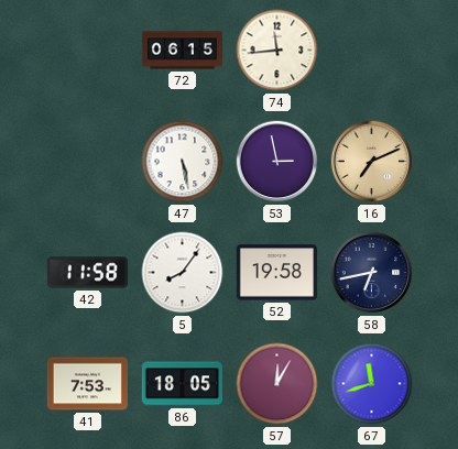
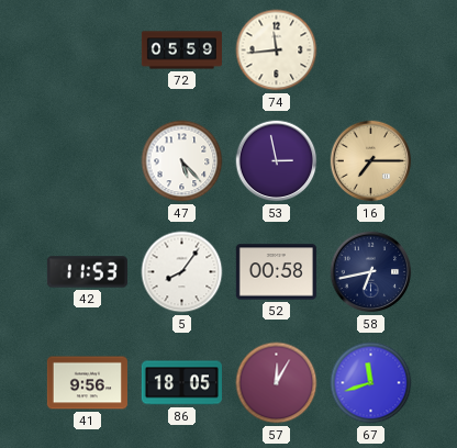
72: 06:15 -> 05:59
47: 5:28 -> 5:23
16: 7:11 -> 7:15
42: 11:58 -> 11:53
52: 19:58 -> 00:58
41: 7:53 -> 9:56
